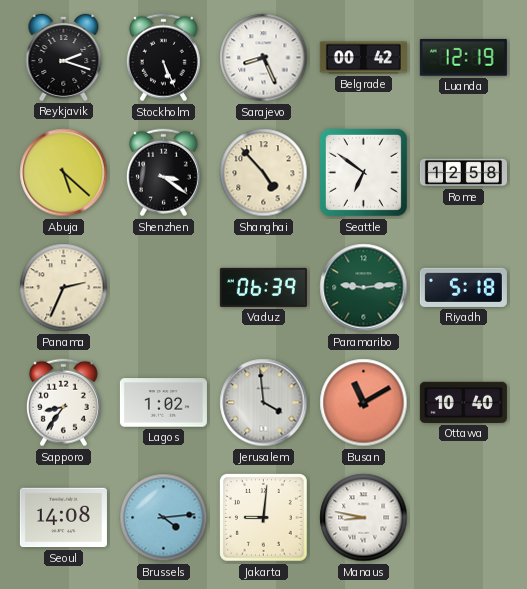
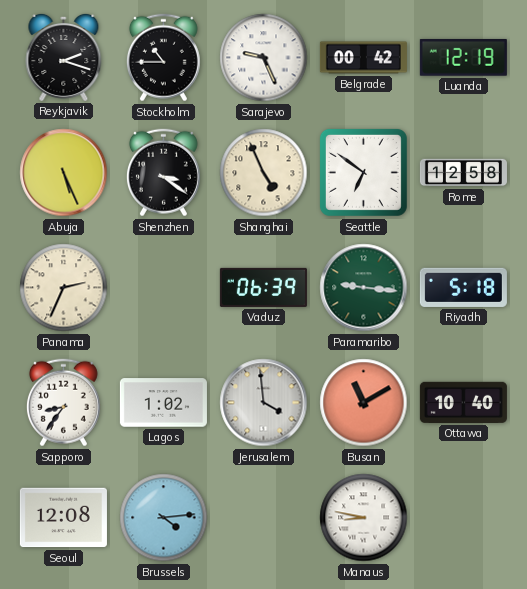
Stockholm: 5:26 -> 10:45
Sarajevo: 8:26 -> 9:26
Abuja: 5:22 -> 5:26
Shanghai: 4:53 -> 4:56
Paramaribo: 9:14 -> 9:16
Seoul: 14:08 -> 12:08
Jakarta: 9:01 -> none
